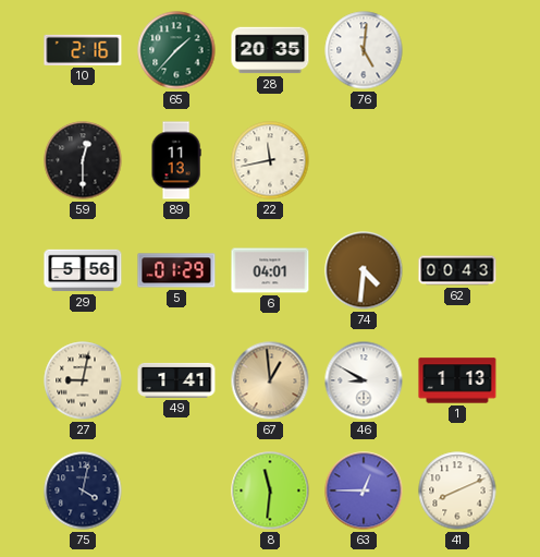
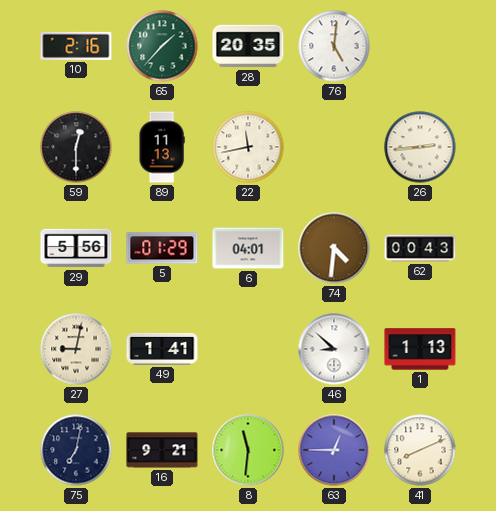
26: none -> 2:44
67: 12:59 -> none
46: 8:50 -> 8:52
75: 4:02 -> 7:02
16: none -> 9:21
